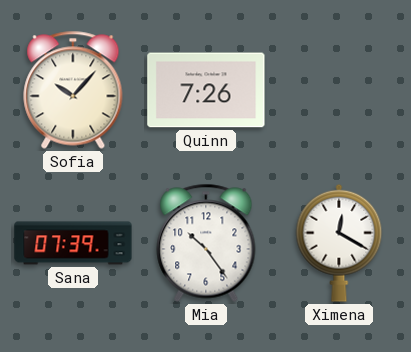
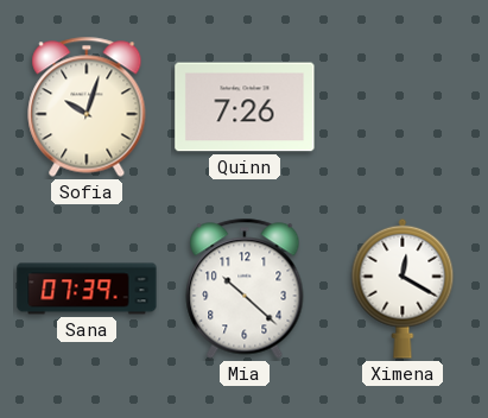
Sofia: 10:07 -> 10:03
Mia: 10:24 -> 10:22
